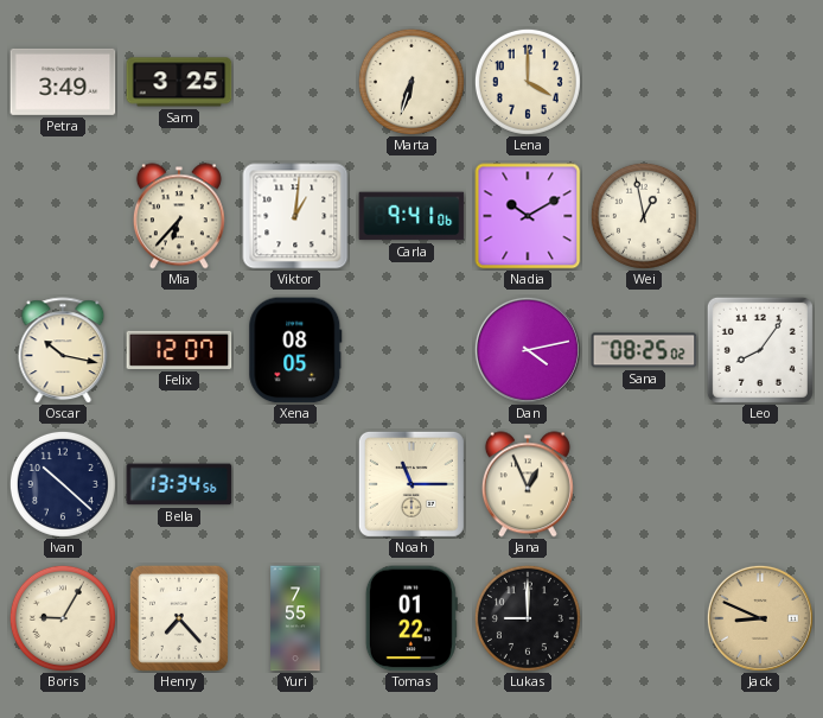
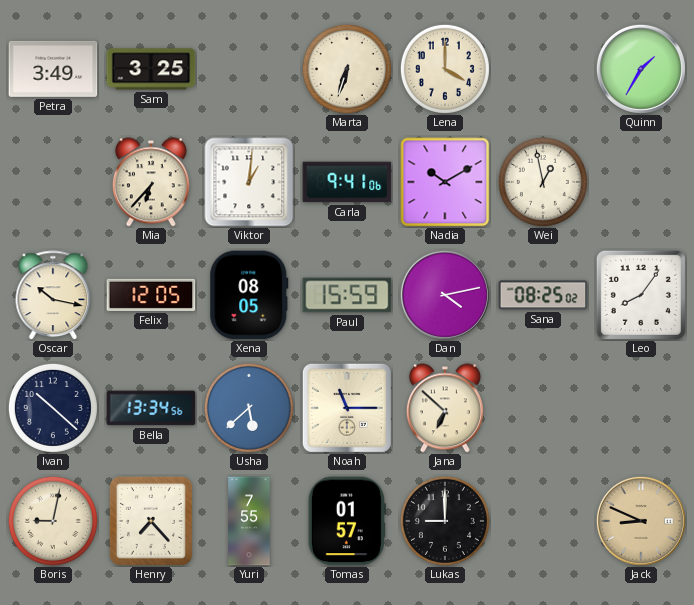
Quinn: none -> 1:35
Felix: 12:07 -> 12:05
Paul: none -> 15:59
Usha: none -> 5:38
Jana: 12:56 -> 6:52
Boris: 9:05 -> 9:02
Tomas: 01:22 -> 01:57
